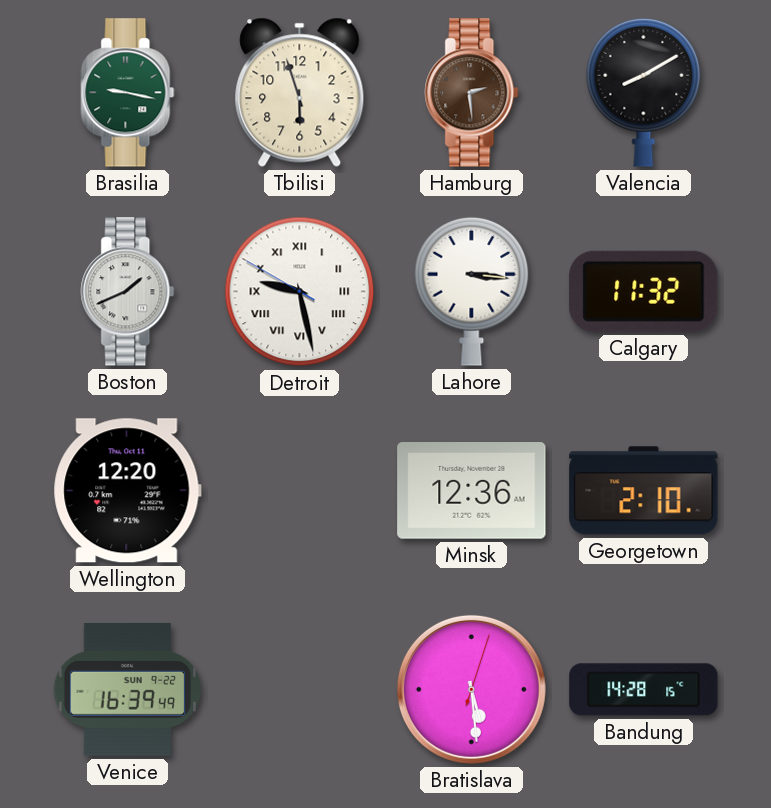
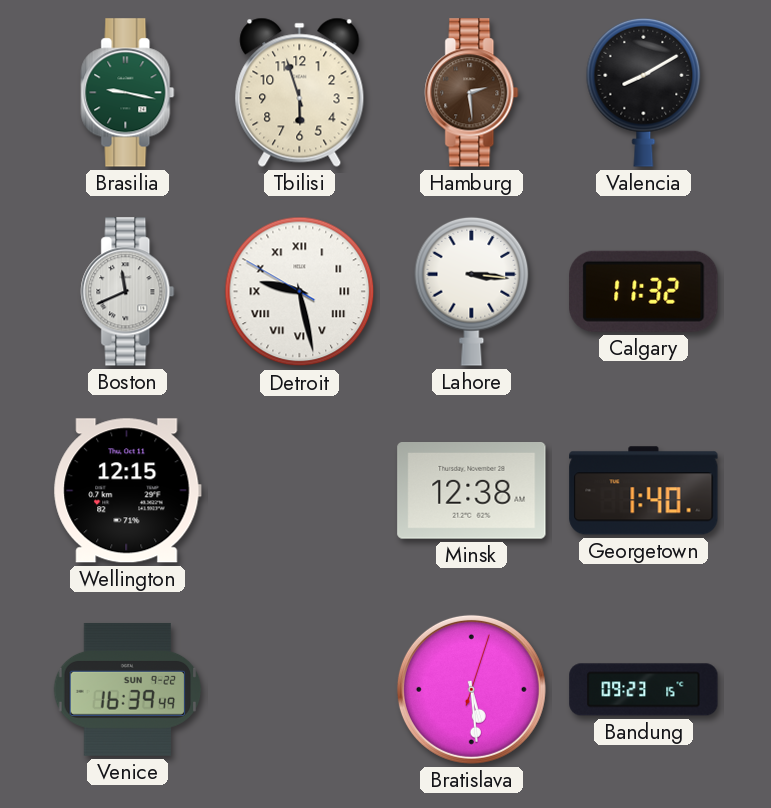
Boston: 1:41 -> 11:41
Wellington: 12:20 -> 12:15
Minsk: 12:36 -> 12:38
Georgetown: 2:10 -> 1:40
Bandung: 14:28 -> 09:23
